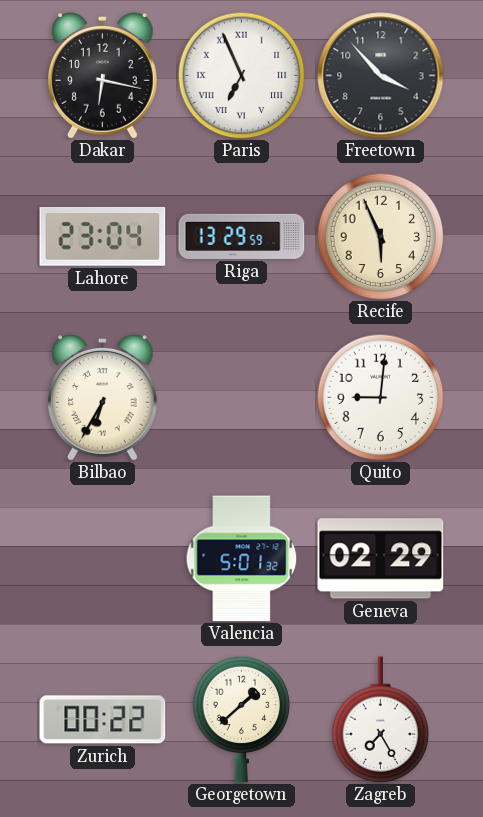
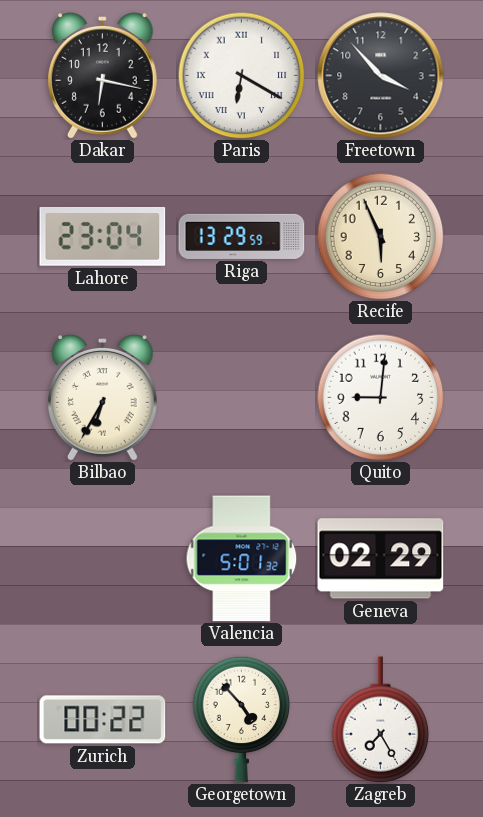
Paris: 6:56 -> 6:20
Georgetown: 1:38 -> 4:53
